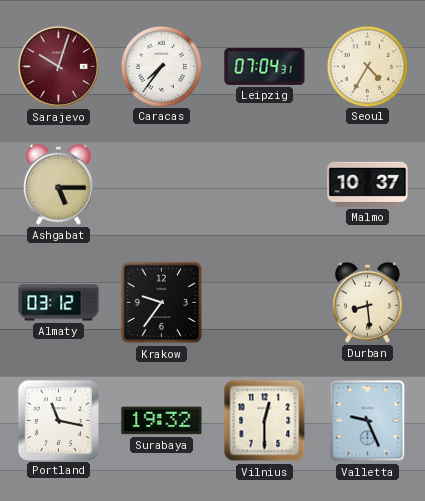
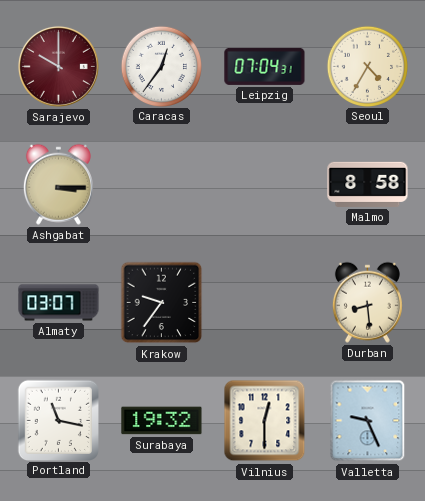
Sarajevo: 10:03 -> 10:00
Caracas: 7:36 -> 12:36
Ashgabat: 5:15 -> 3:15
Malmo: 10:37 -> 8:58
Almaty: 03:12 -> 03:07
